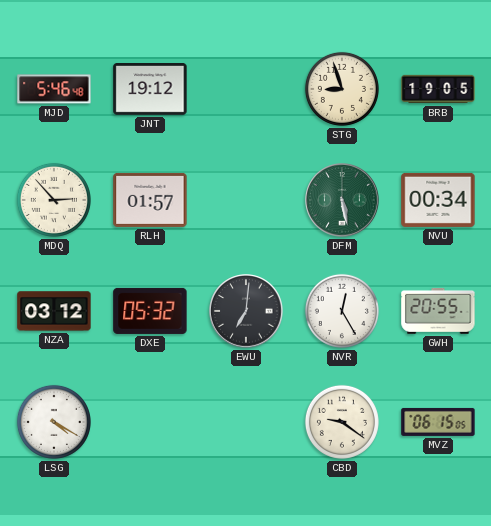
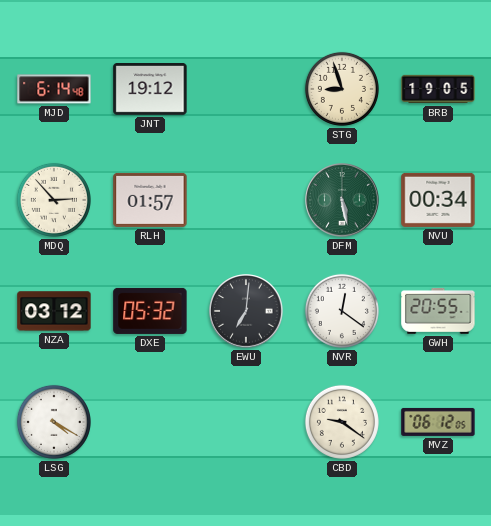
MJD: 5:46 -> 6:14
NVR: 12:25 -> 12:21
MVZ: 06:15 -> 06:12
